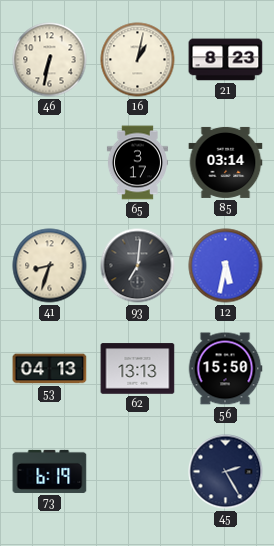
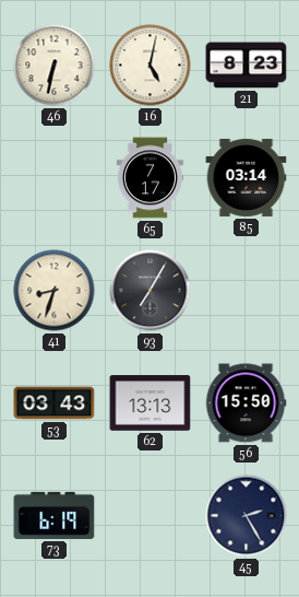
16: 1:02 -> 5:02
65: 3:17 -> 7:17
93: 7:01 -> 7:05
12: 5:32 -> none
53: 04:13 -> 03:43
